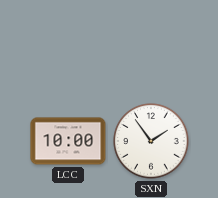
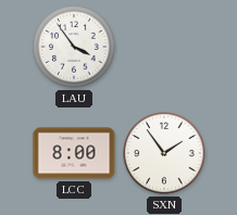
LAU: none -> 3:54
LCC: 10:00 -> 8:00
